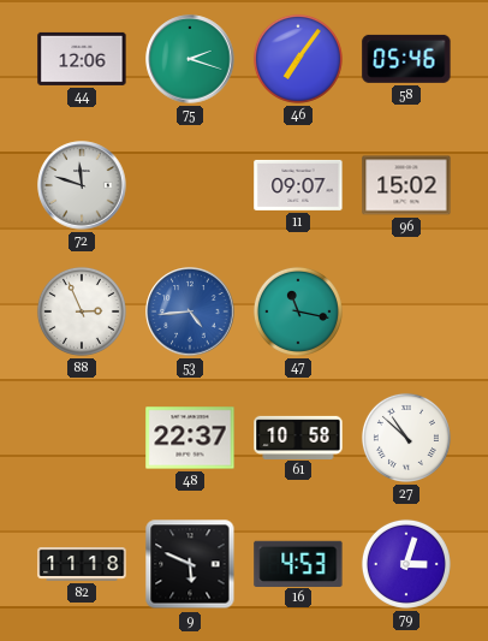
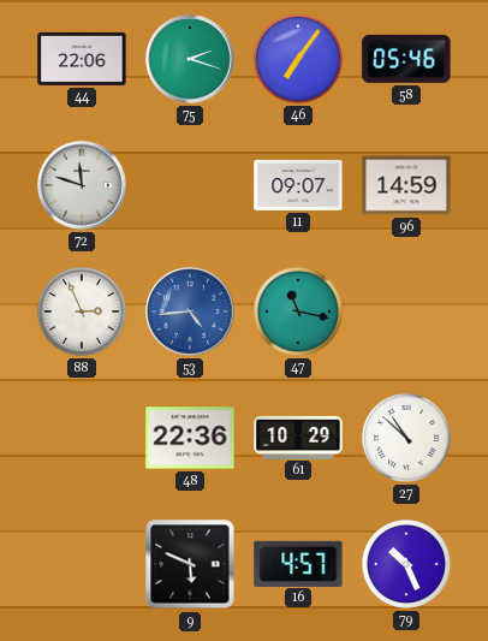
44: 12:06 -> 22:06
96: 15:02 -> 14:59
48: 22:37 -> 22:36
61: 10:58 -> 10:29
82: 11:18 -> none
16: 4:53 -> 4:57
79: 3:03 -> 10:26
